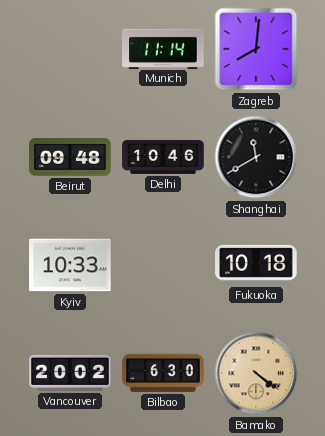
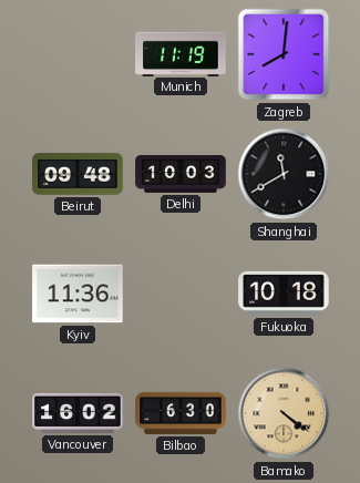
Munich: 11:14 -> 11:19
Delhi: 10:46 -> 10:03
Kyiv: 10:33 -> 11:36
Vancouver: 20:02 -> 16:02
